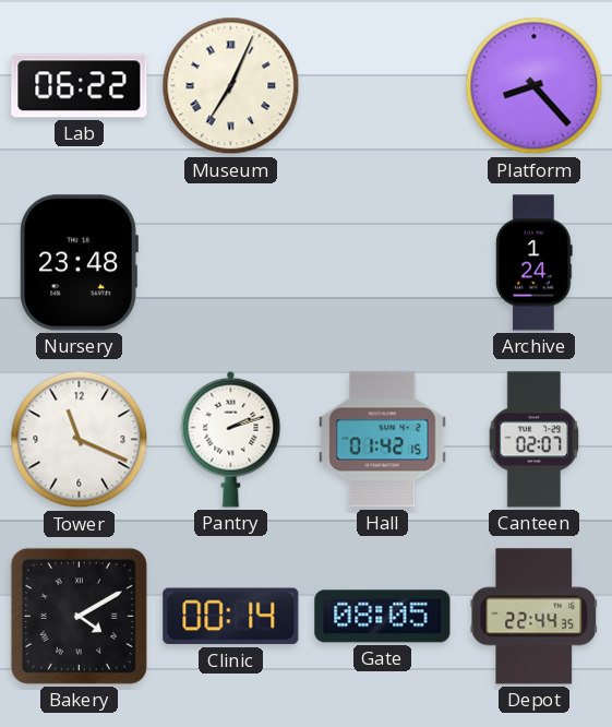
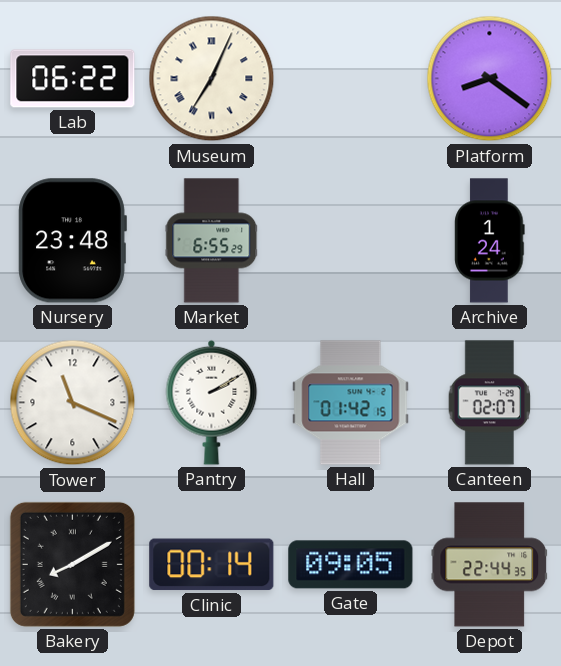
Platform: 8:23 -> 8:21
Market: none -> 6:55
Pantry: 2:12 -> 2:10
Bakery: 4:10 -> 8:10
Gate: 08:05 -> 09:05
